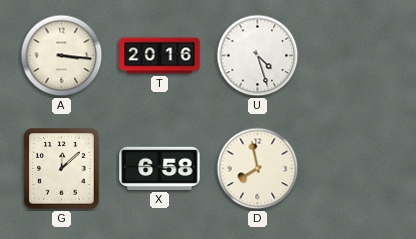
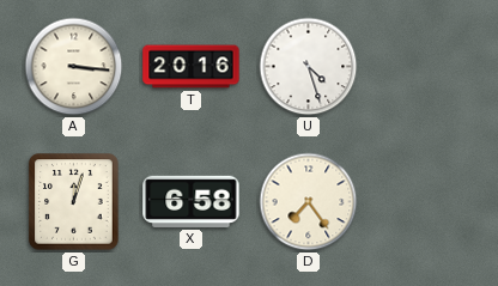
G: 12:08 -> 12:03
D: 7:58 -> 7:24
